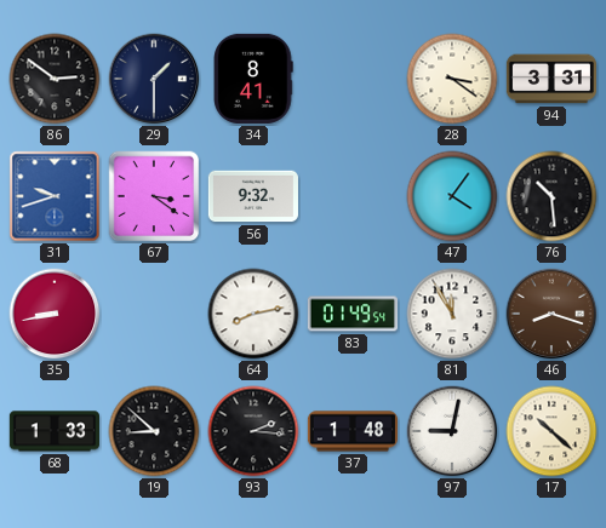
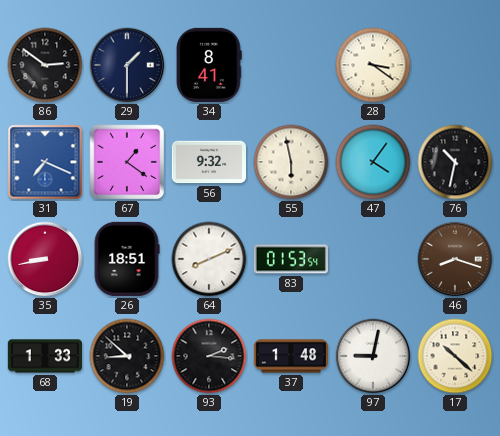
94: 3:31 -> none
31: 9:42 -> 7:19
67: 3:21 -> 1:21
55: none -> 5:58
76: 10:29 -> 10:32
26: none -> 18:51
64: 8:13 -> 8:11
83: 01:49 -> 01:53
81: 11:55 -> none
